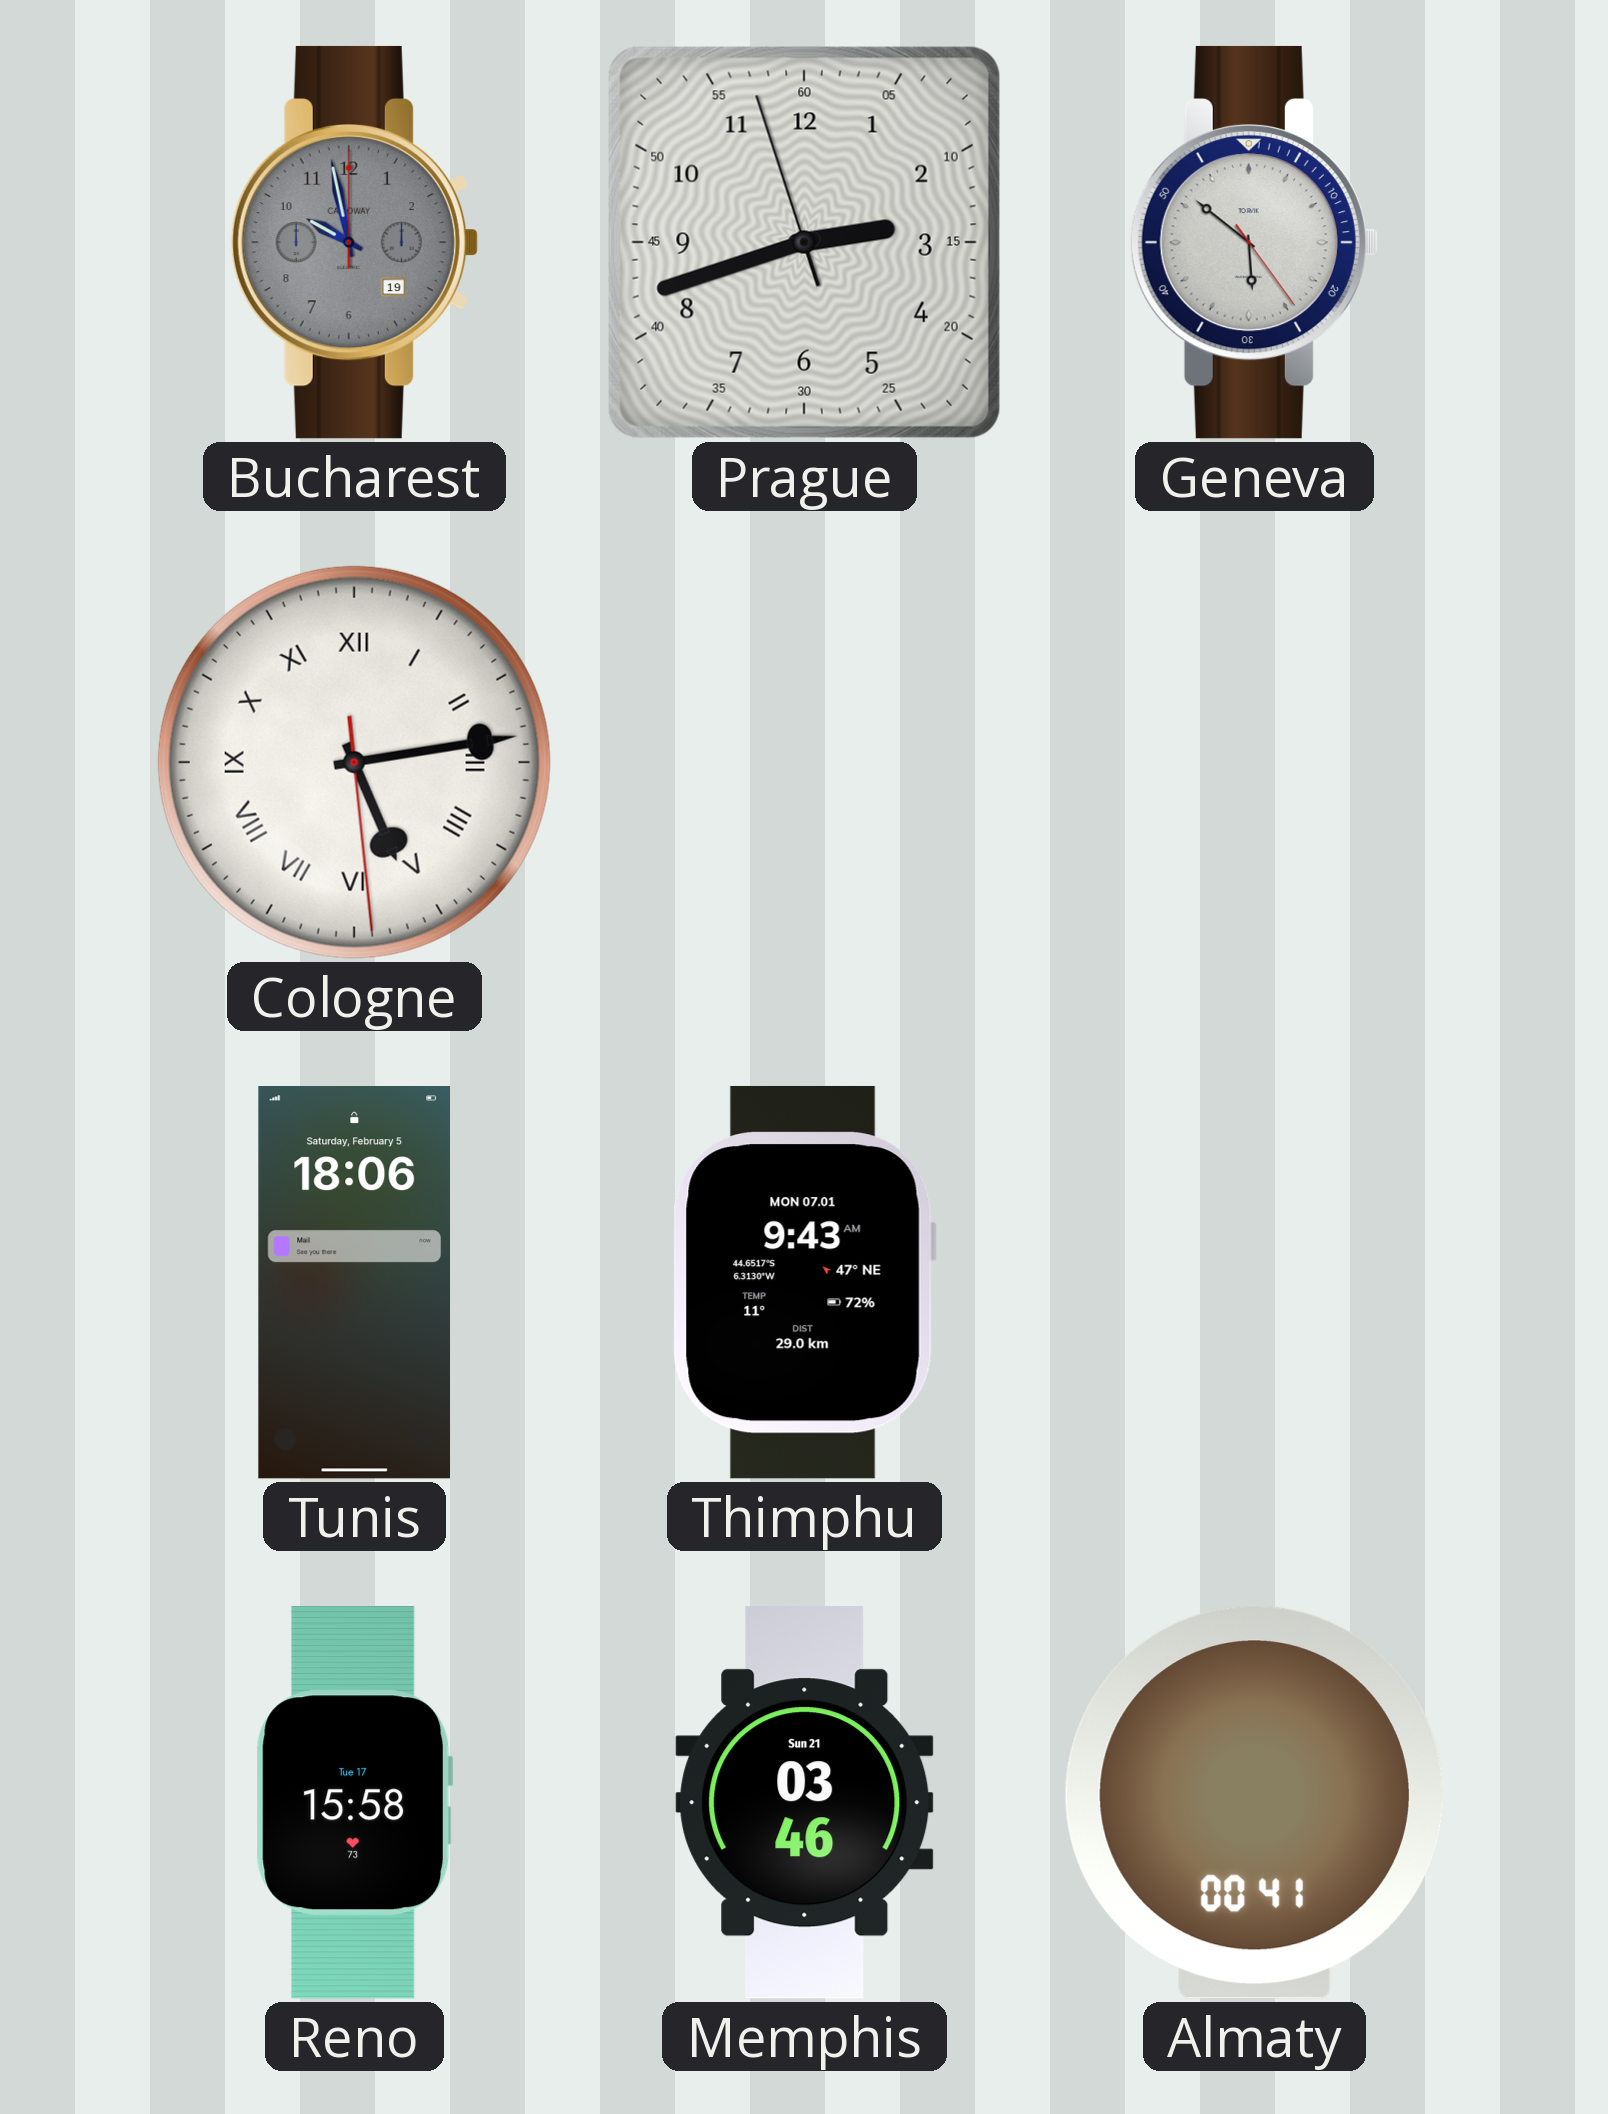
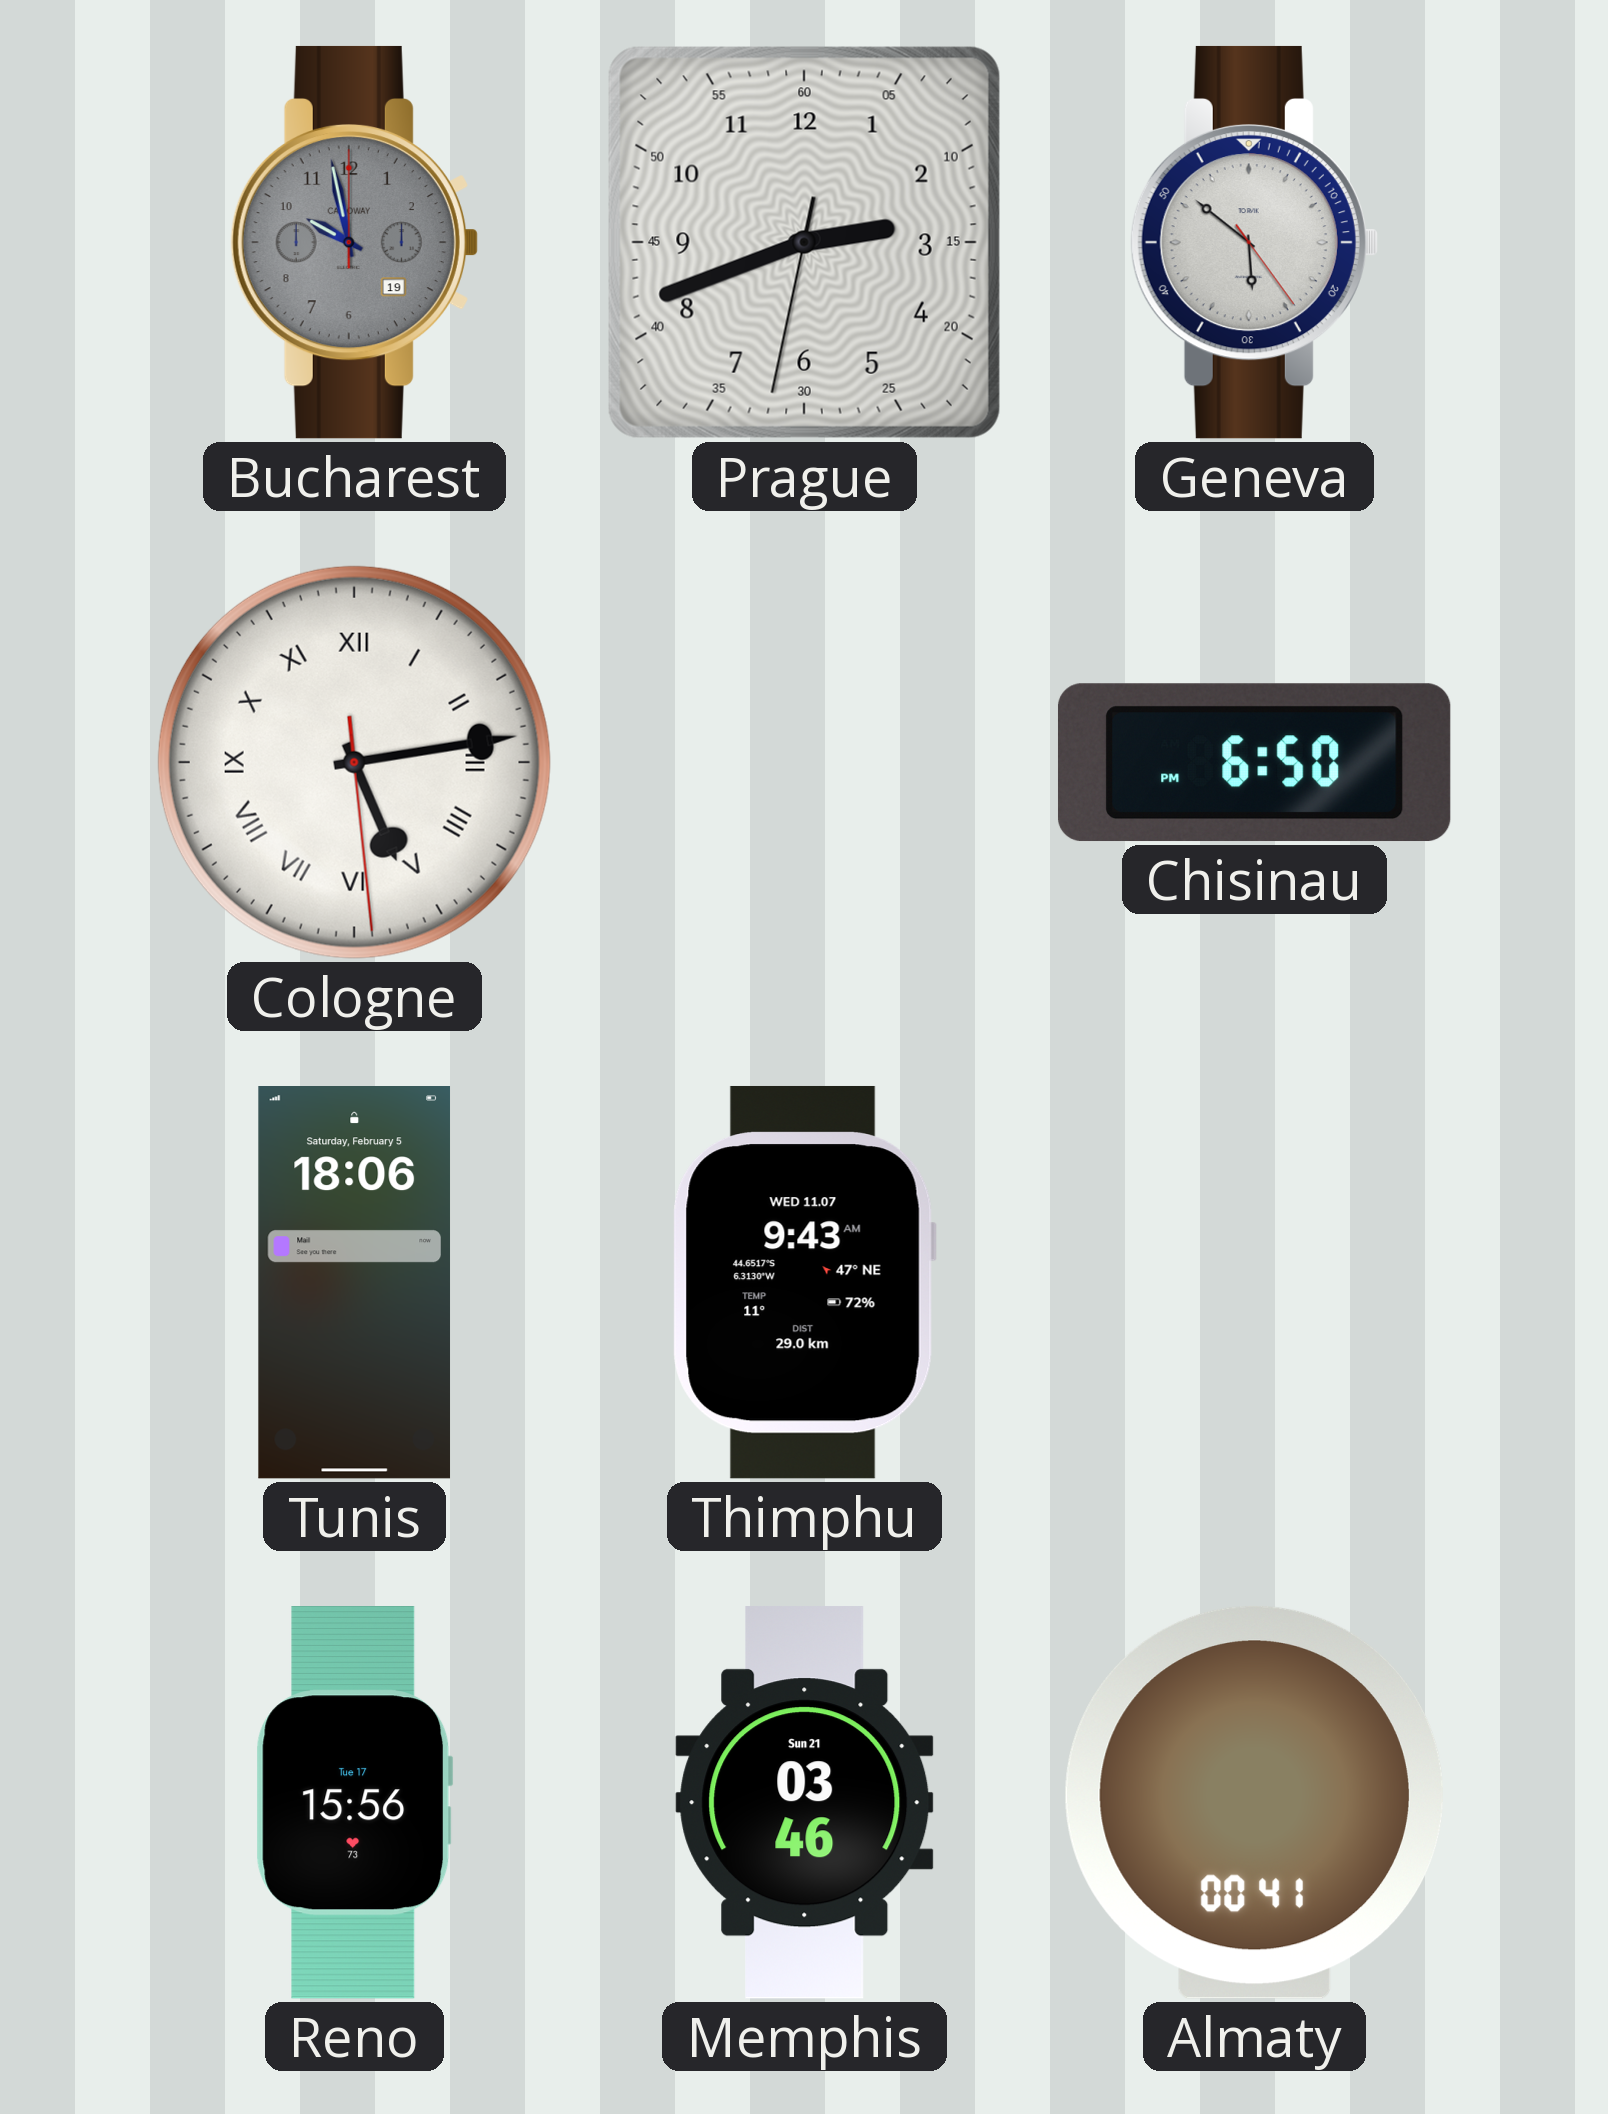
Prague: 2:41:57 -> 2:41:32
Chisinau: none -> 6:50
Thimphu date: MON 07.01 -> WED 11.07
Reno: 15:58 -> 15:56
